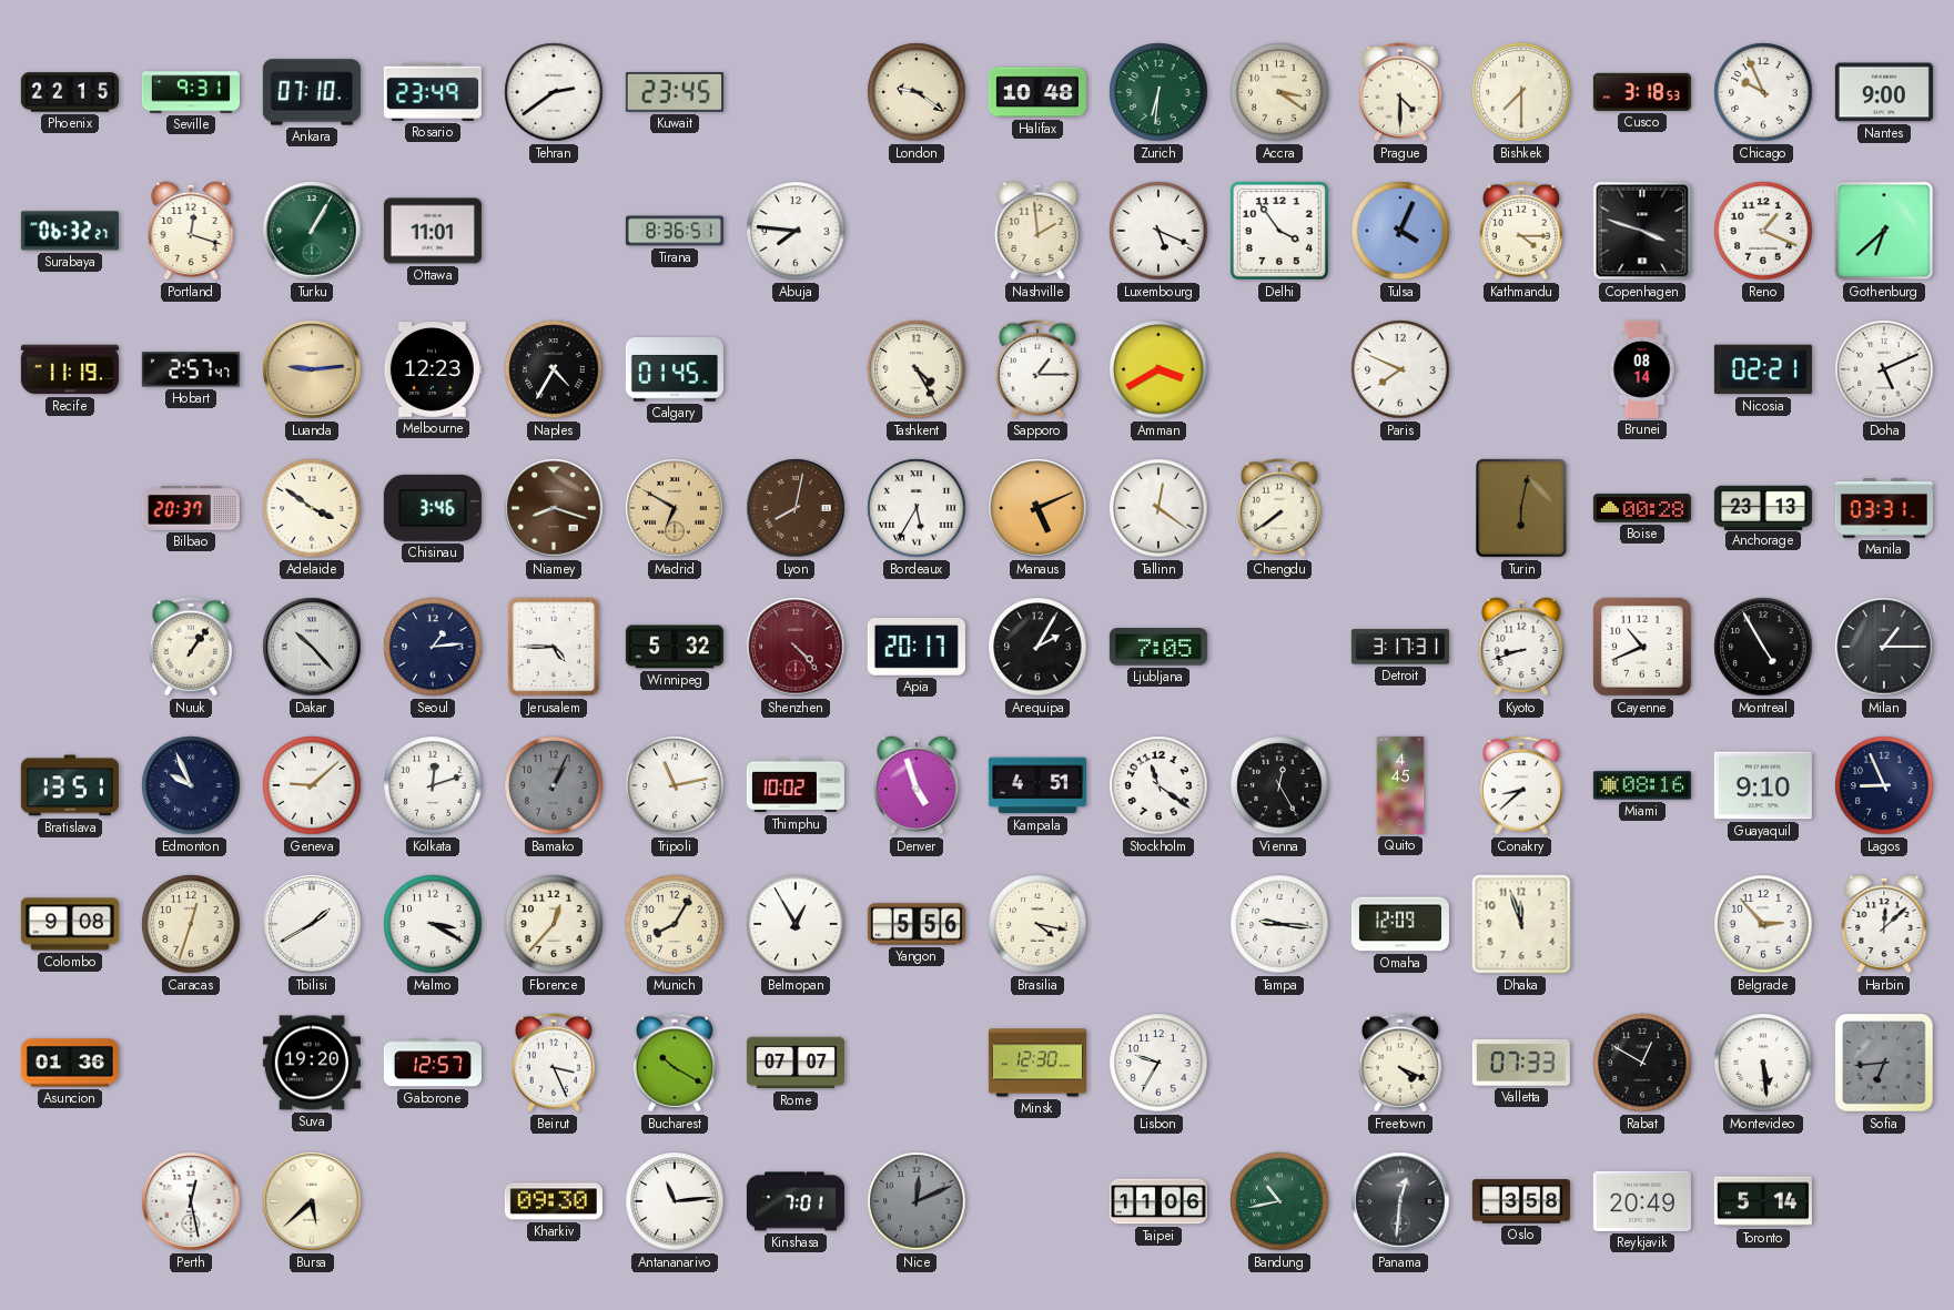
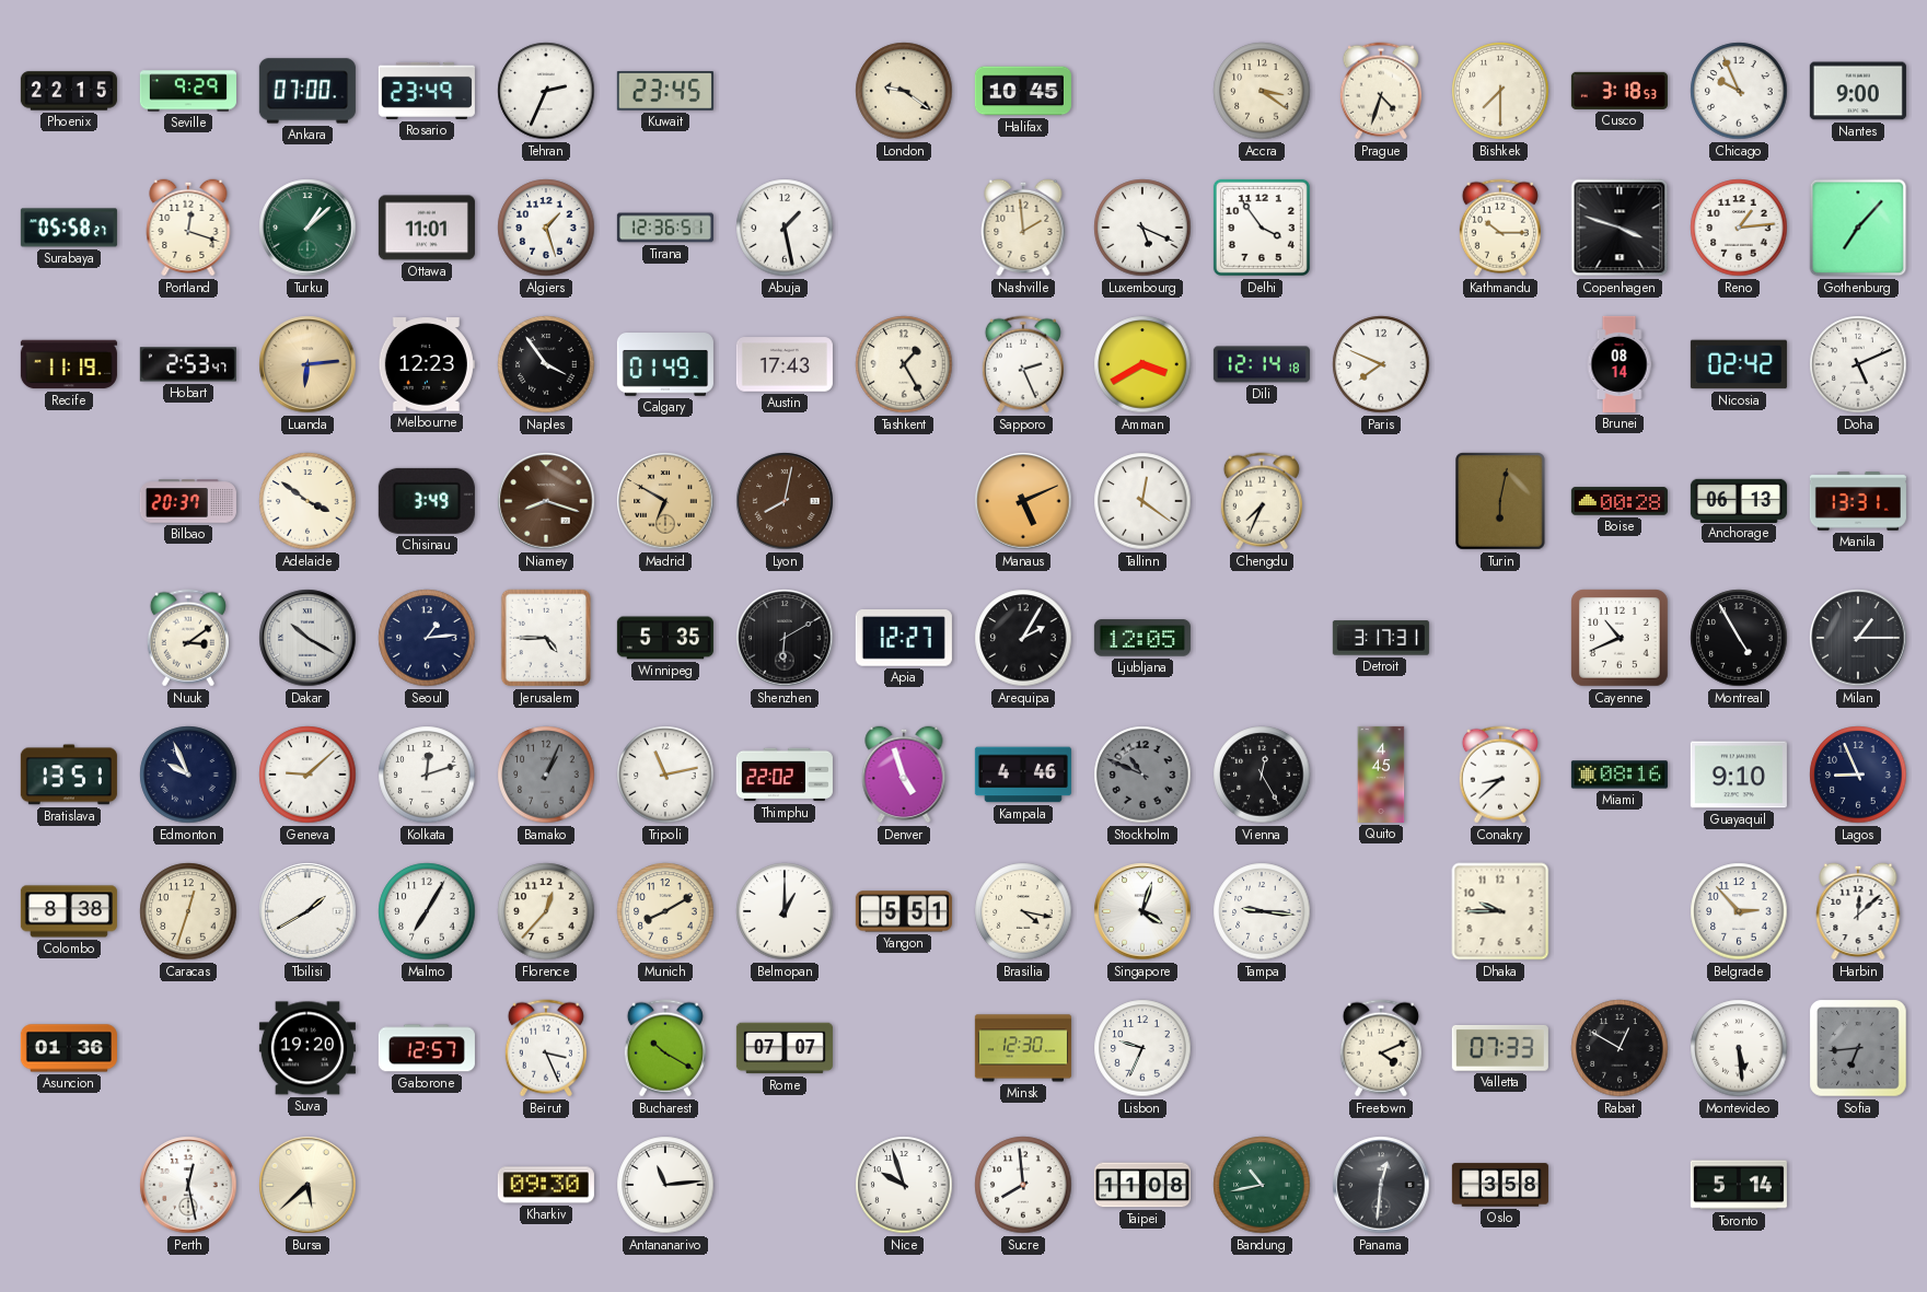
Seville: 9:31 -> 9:29
Ankara: 07:10 -> 07:00
Tehran: 2:39 -> 2:34
Halifax: 10:48 -> 10:45
Zurich: 6:31 -> none
Prague: 4:30 -> 4:33
Surabaya: 06:32 -> 05:58
Turku: 1:05 -> 1:08
Algiers: none -> 1:27
Tirana: 8:36 -> 12:36
Abuja: 7:46 -> 1:28
Tulsa: 4:04 -> none
Kathmandu: 4:15 -> 10:15
Reno: 1:19 -> 1:14
Gothenburg: 6:38 -> 7:07
Hobart: 2:57 -> 2:53
Luanda: 9:14 -> 6:14
Naples: 4:35 -> 3:54
Calgary: 01:45 -> 01:49
Austin: none -> 17:43
Tashkent: 4:25 -> 1:25
Sapporo: 1:15 -> 2:26
Dili: none -> 12:14
Nicosia: 02:21 -> 02:42
Chisinau: 3:46 -> 3:49
Bordeaux: 5:35 -> none
Chengdu: 7:39 -> 7:34
Anchorage: 23:13 -> 06:13
Manila: 03:31 -> 13:31
Nuuk: 1:06 -> 3:09
Dakar: 10:23 -> 10:20
Winnipeg: 5:32 -> 5:35
Shenzhen: 4:23 -> 6:10
Shenzhen dial: burgundy -> black
Apia: 20:17 -> 12:27
Ljubljana: 7:05 -> 12:05
Kyoto: 8:42 -> none
Thimphu: 10:02 -> 22:02
Kampala: 4:51 -> 4:46
Stockholm: 11:21 -> 10:49
Stockholm dial: white -> grey
Colombo: 9:08 -> 8:38
Malmo: 3:20 -> 7:05
Munich: 8:05 -> 8:10
Belmopan: 12:55 -> 1:00
Yangon: 5:56 -> 5:51
Singapore: none -> 4:03
Omaha: 12:09 -> none
Dhaka: 11:57 -> 9:45
Lisbon: 9:35 -> 9:34
Freetown: 4:19 -> 4:11
Kinshasa: 7:01 -> none
Nice: 12:11 -> 9:57
Nice dial: grey -> white
Sucre: none -> 7:59
Taipei: 11:06 -> 11:08
Reykjavik: 20:49 -> none
